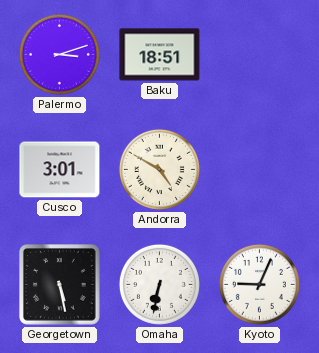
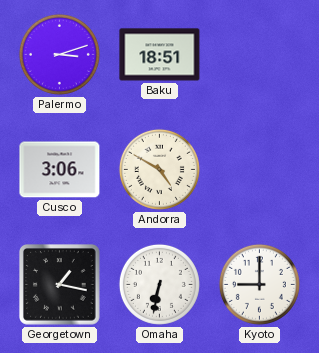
Cusco: 3:01 -> 3:06
Georgetown: 5:28 -> 1:17
Kyoto: 9:04 -> 9:00
